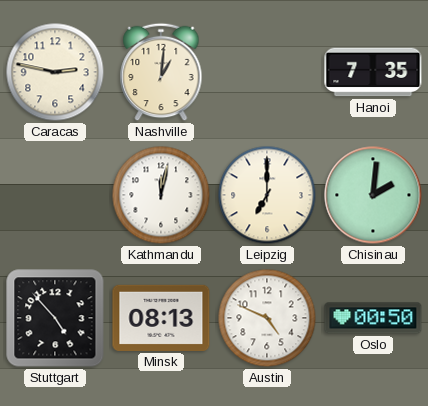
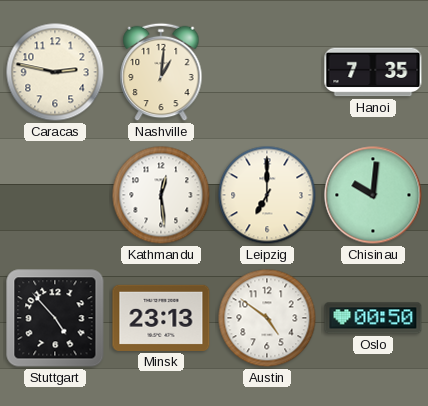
Kathmandu: 12:02 -> 12:29
Chisinau: 2:01 -> 10:01
Minsk: 08:13 -> 23:13
Austin: 4:49 -> 4:51
